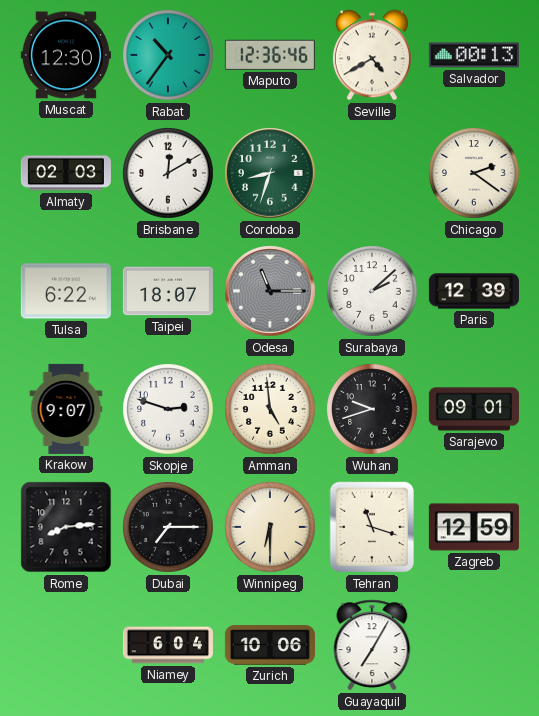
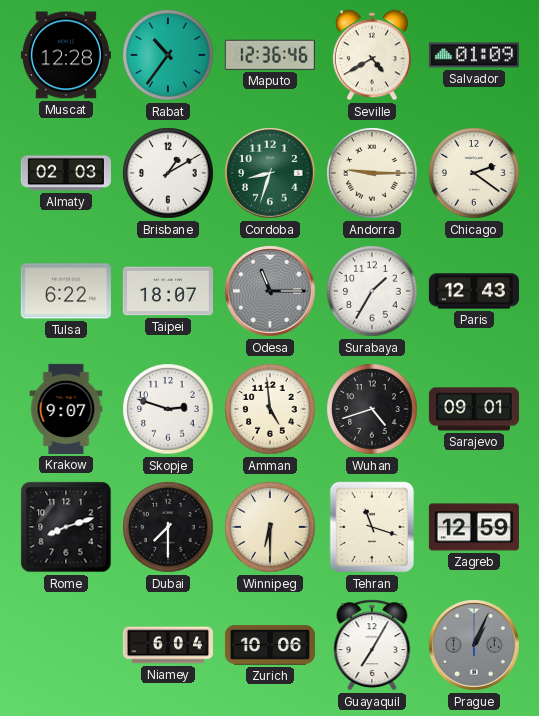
Muscat: 12:30 -> 12:28
Salvador: 00:13 -> 01:09
Brisbane: 12:10 -> 1:10
Andorra: none -> 9:15
Surabaya: 2:08 -> 1:35
Paris: 12:39 -> 12:43
Wuhan: 9:42 -> 4:42
Rome: 8:14 -> 8:12
Dubai: 7:15 -> 7:30
Prague: none -> 1:04
